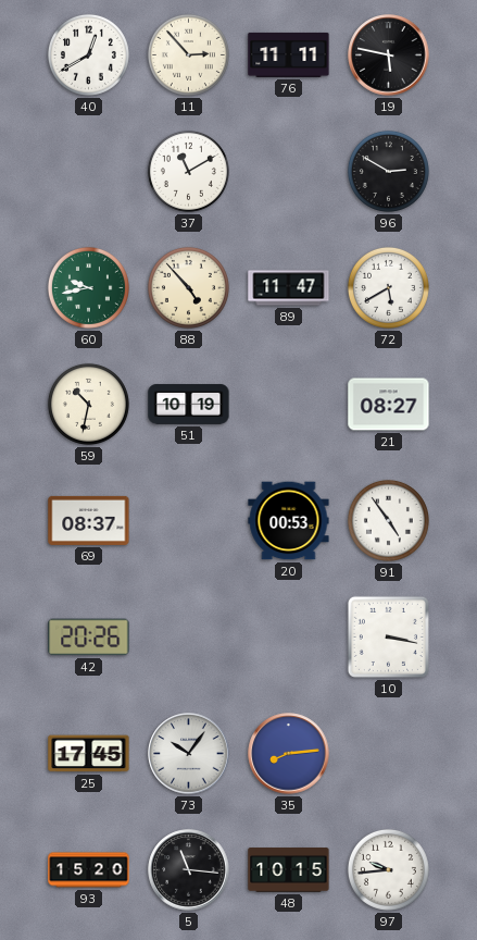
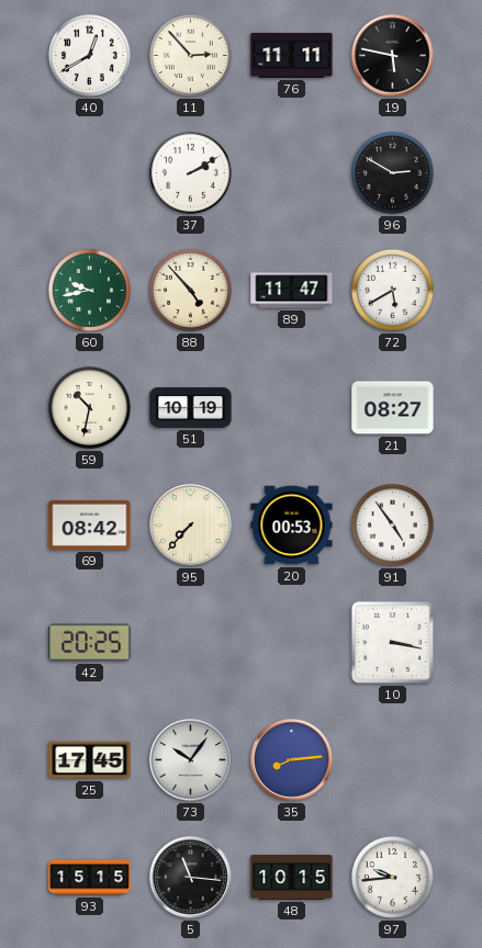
37: 11:10 -> 2:10
69: 08:37 -> 08:42
95: none -> 7:37
42: 20:26 -> 20:25
93: 15:20 -> 15:15
